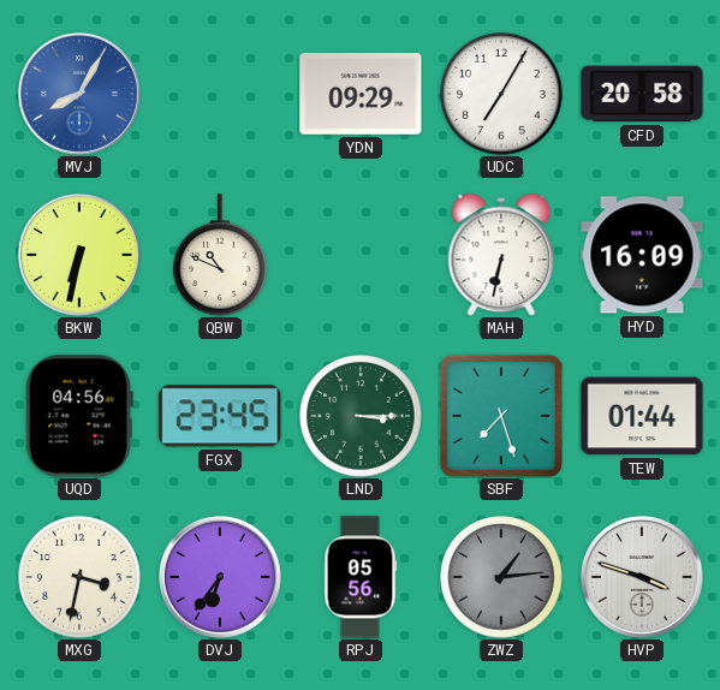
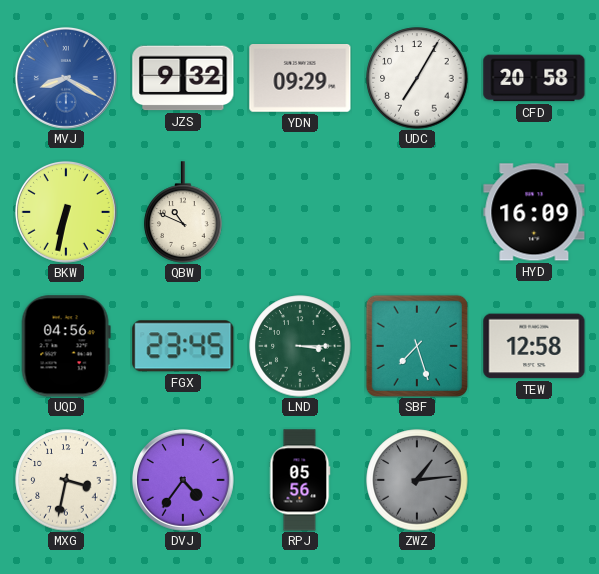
MVJ: 8:05 -> 8:20
JZS: none -> 9:32
MAH: 6:32 -> none
TEW: 01:44 -> 12:58
DVJ: 6:36 -> 4:36
HVP: 3:48 -> none
